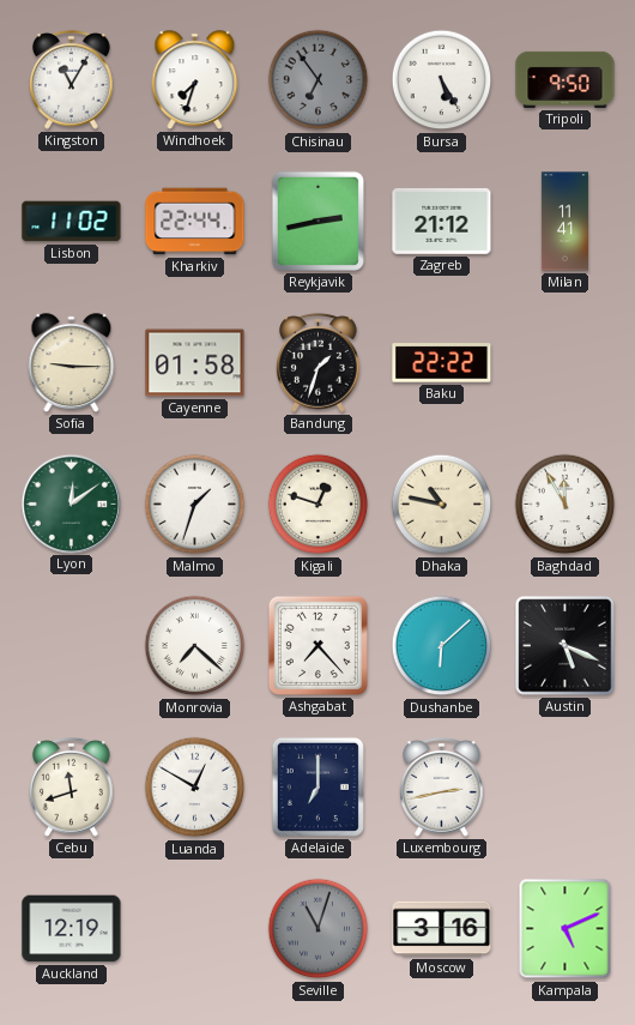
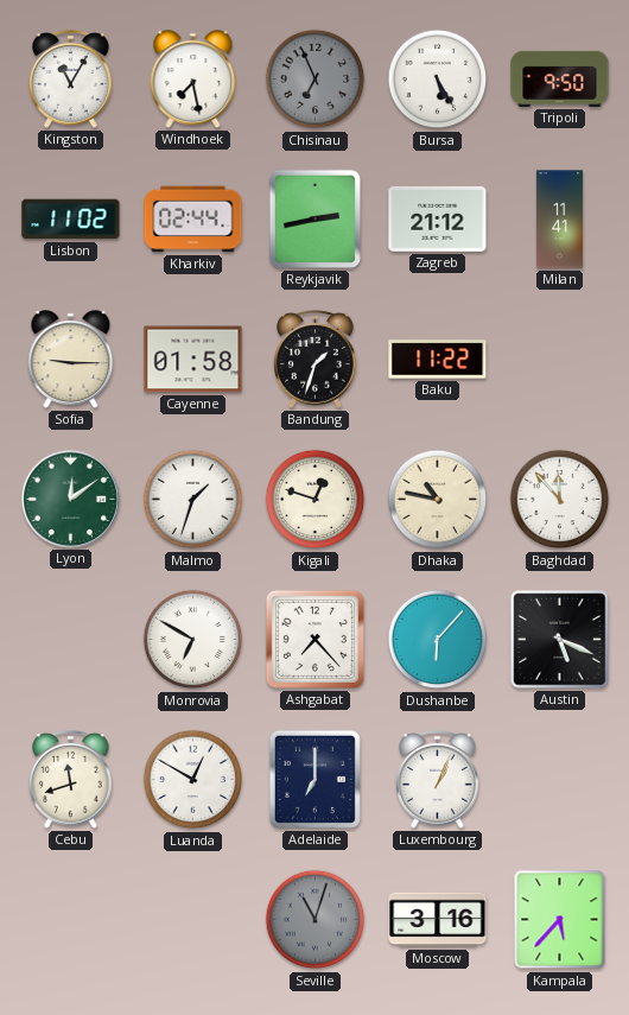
Windhoek: 7:33 -> 7:28
Chisinau: 6:54 -> 6:56
Kharkiv: 22:44 -> 02:44
Baku: 22:22 -> 11:22
Baghdad: 11:55 -> 11:53
Monrovia: 7:22 -> 6:50
Dushanbe: 6:08 -> 6:07
Luxembourg: 2:43 -> 1:04
Auckland: 12:19 -> none
Kampala: 5:11 -> 5:37
